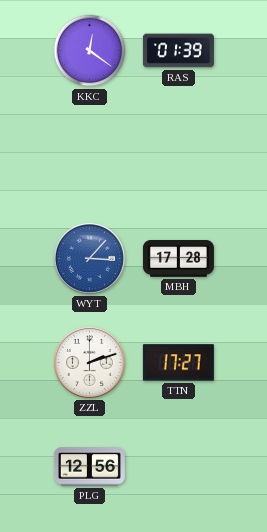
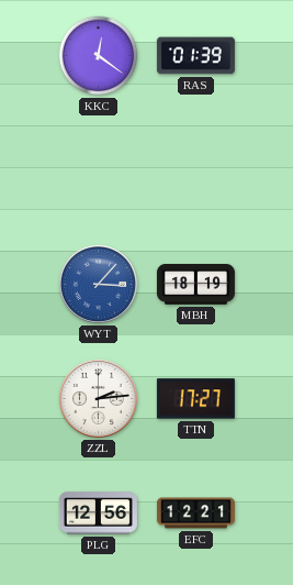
MBH: 17:28 -> 18:19
ZZL: 2:12 -> 2:14
EFC: none -> 12:21
